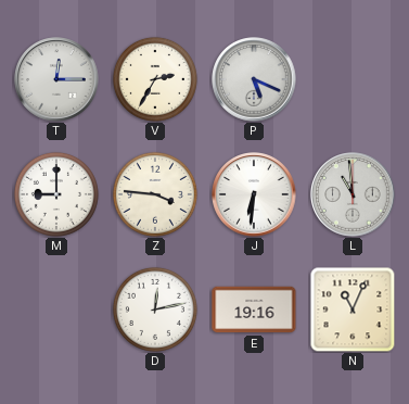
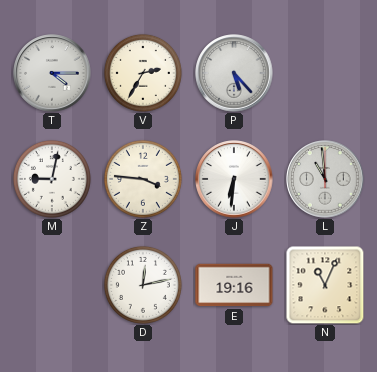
T: 12:15 -> 4:15
P: 5:19 -> 5:23
M: 9:00 -> 9:02
